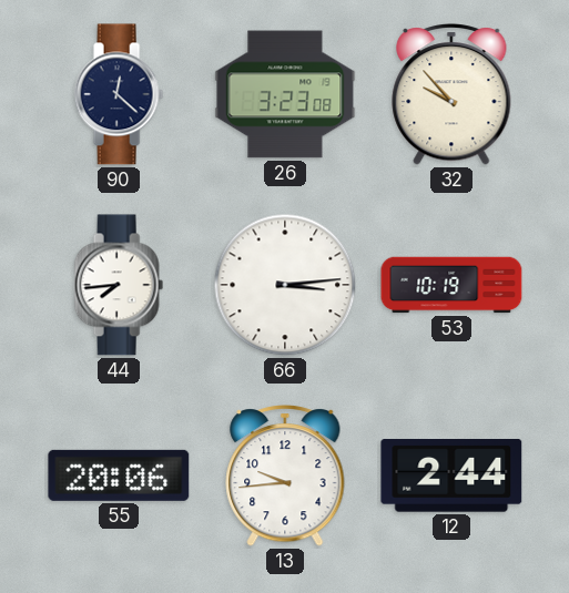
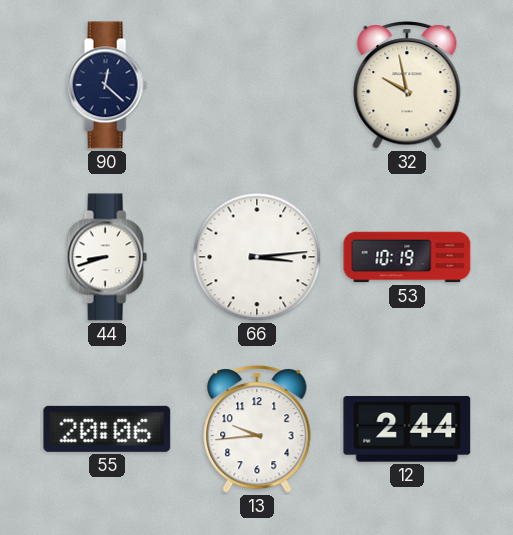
26: 3:23 -> none
32: 9:53 -> 9:58
44: 7:44 -> 8:42
